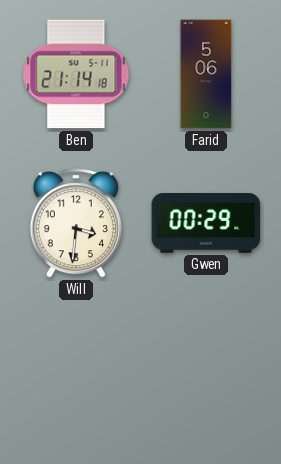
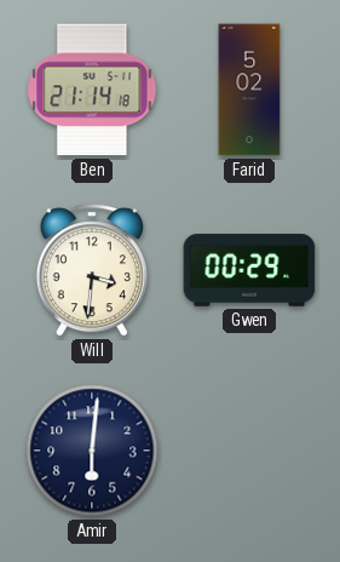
Farid: 5:06 -> 5:02
Amir: none -> 6:01
